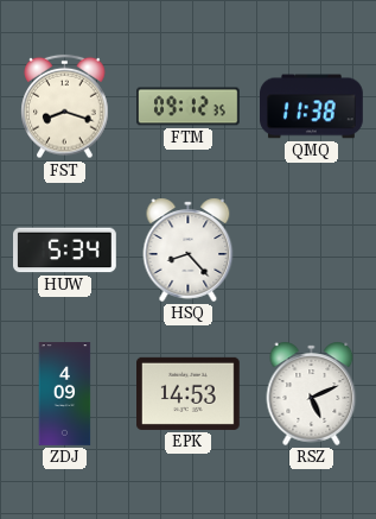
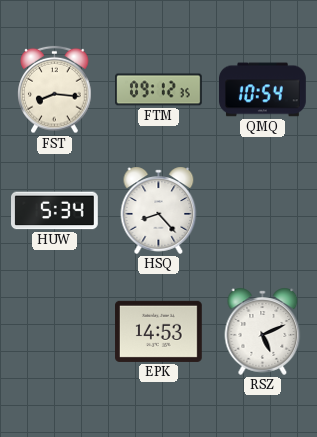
FST: 8:18 -> 8:16
QMQ: 11:38 -> 10:54
ZDJ: 4:09 -> none
